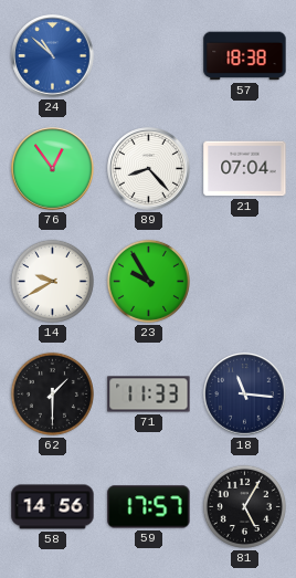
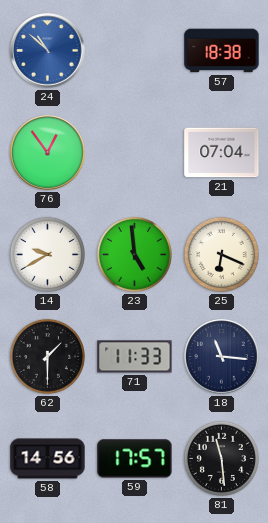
89: 8:23 -> none
23: 9:55 -> 4:59
25: none -> 6:19
81: 5:05 -> 11:29
